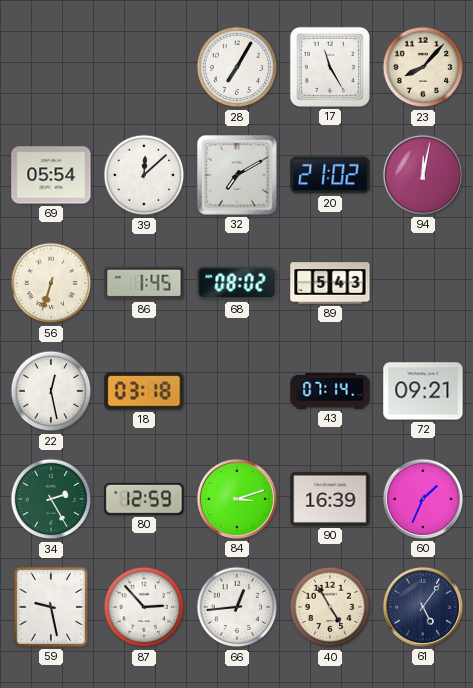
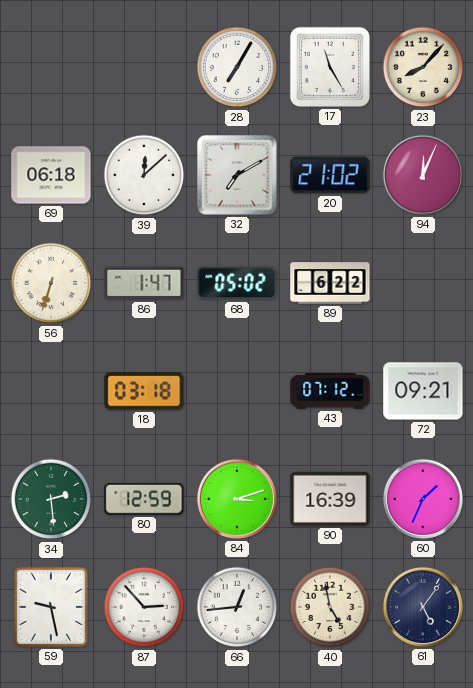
69: 05:54 -> 06:18
94: 12:02 -> 12:04
86: 1:45 -> 1:47
68: 08:02 -> 05:02
89: 5:43 -> 6:22
22: 12:28 -> none
43: 07:14 -> 07:12
34: 2:25 -> 2:29
40: 4:55 -> 4:58
